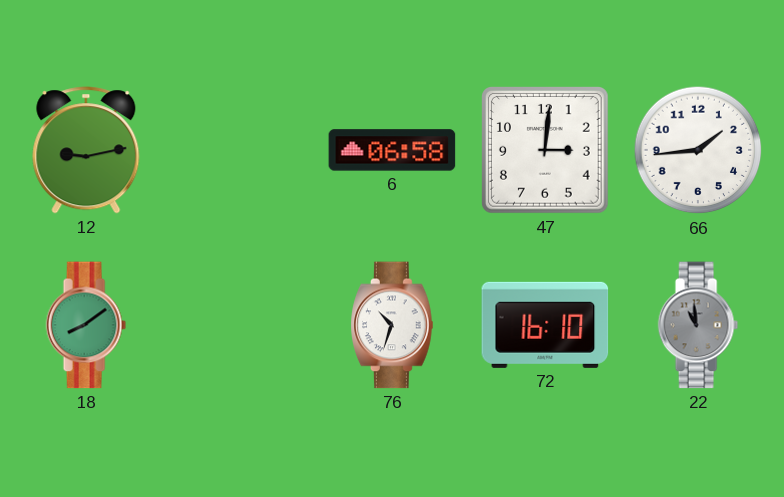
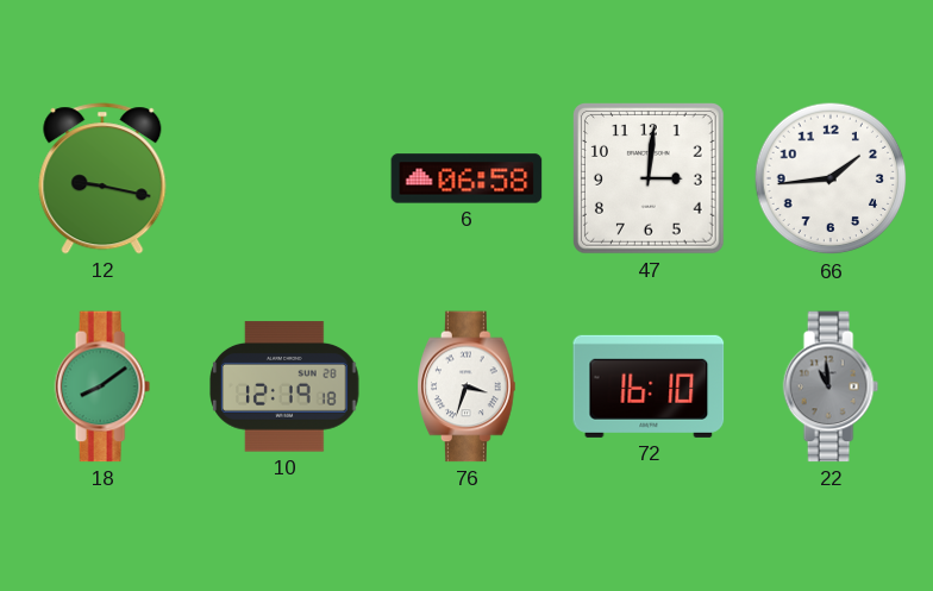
12: 9:13 -> 9:17
10: none -> 12:19
76: 10:33 -> 3:33
